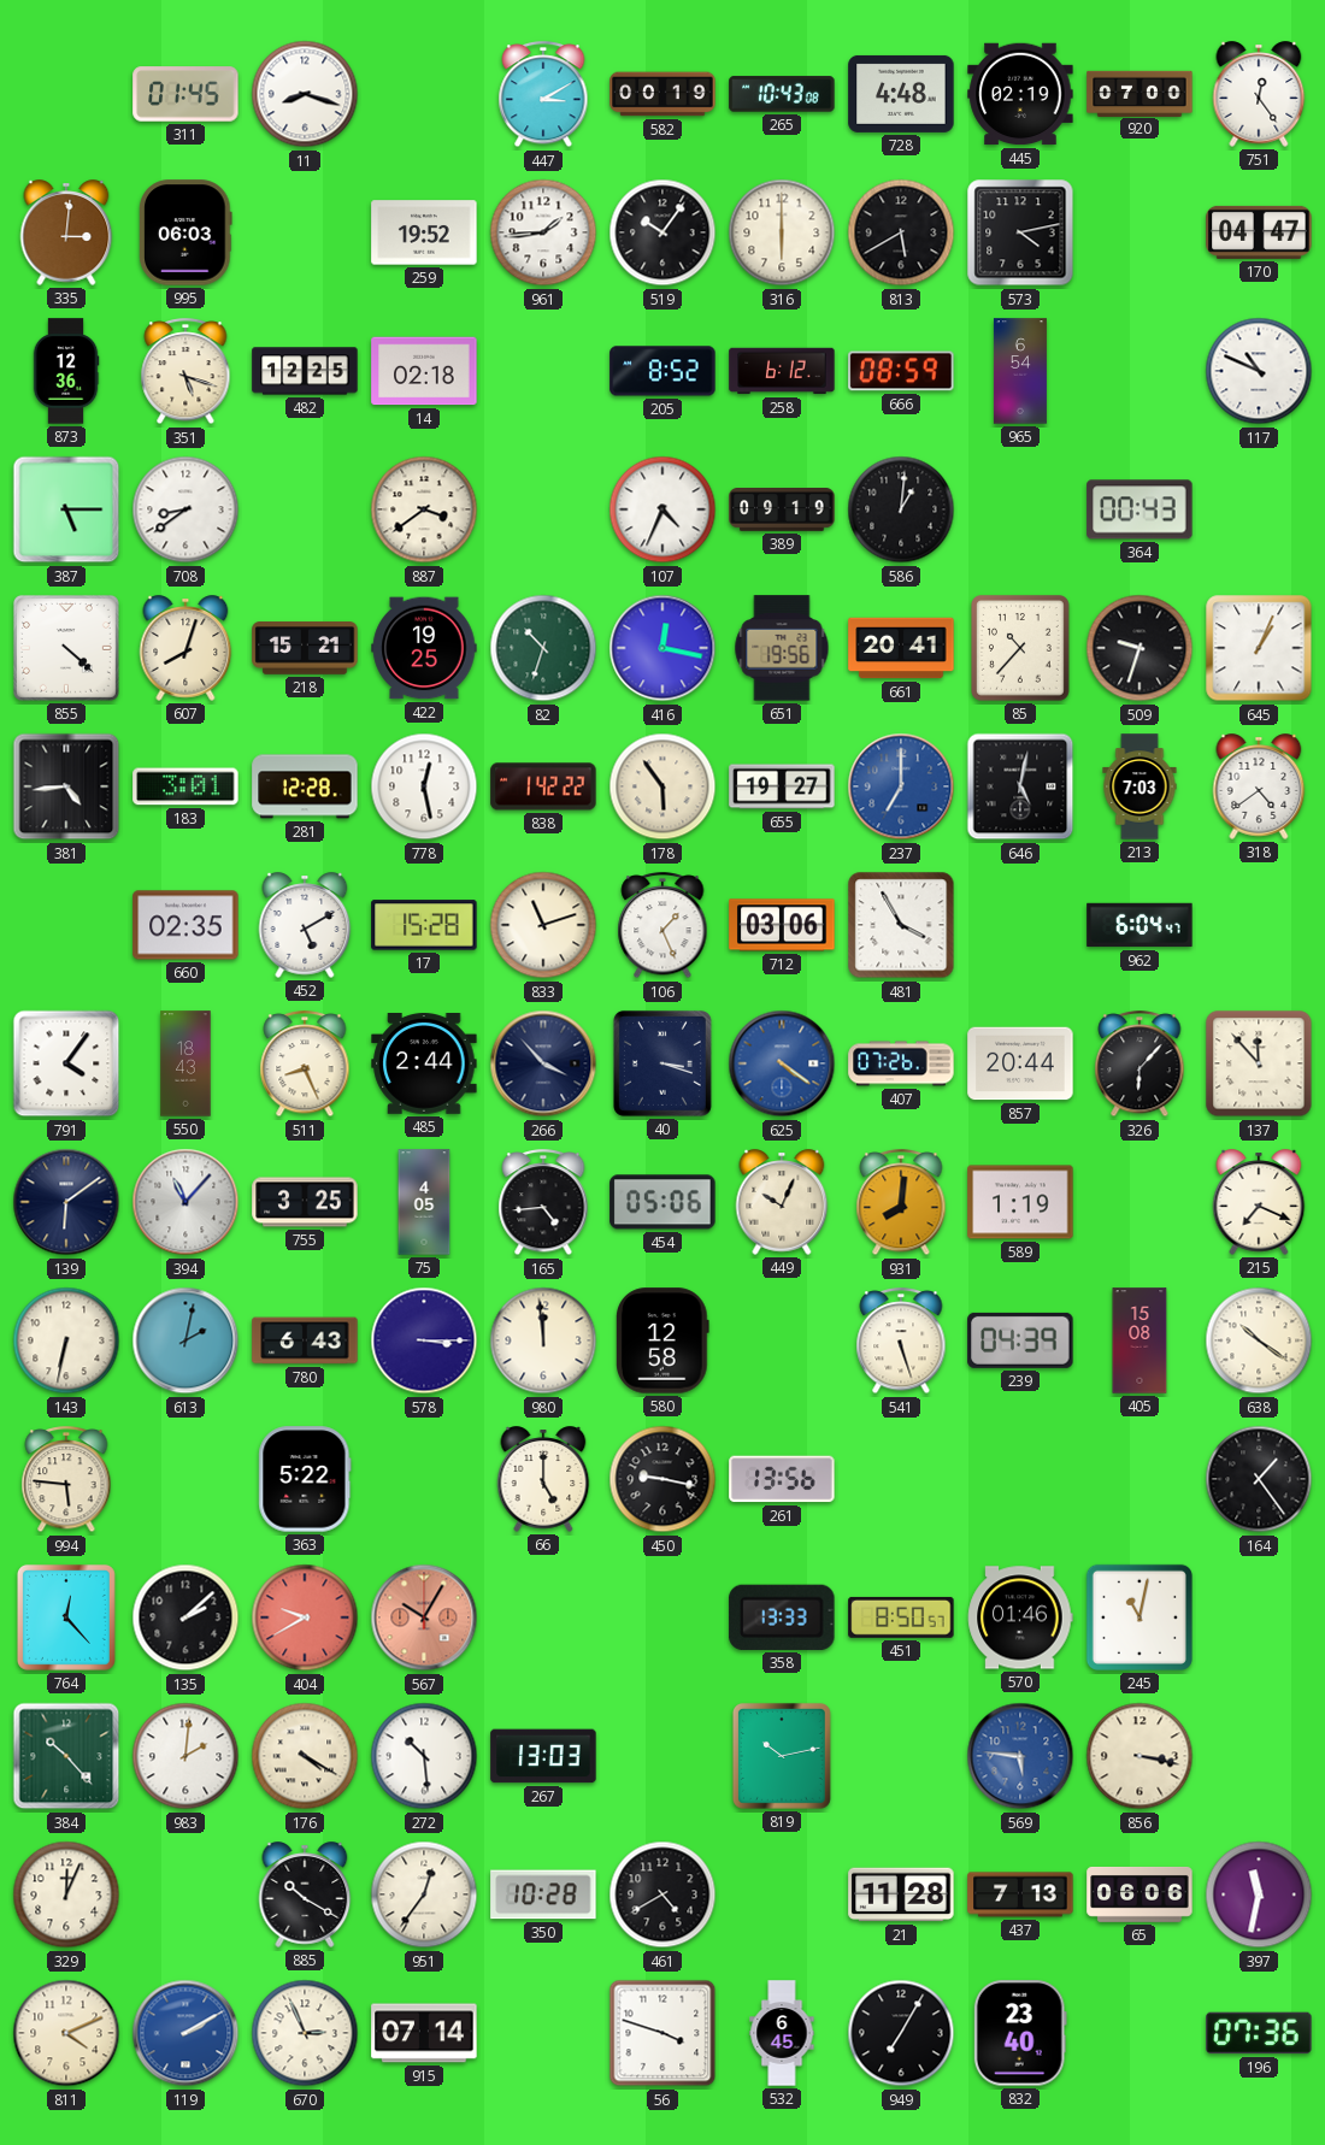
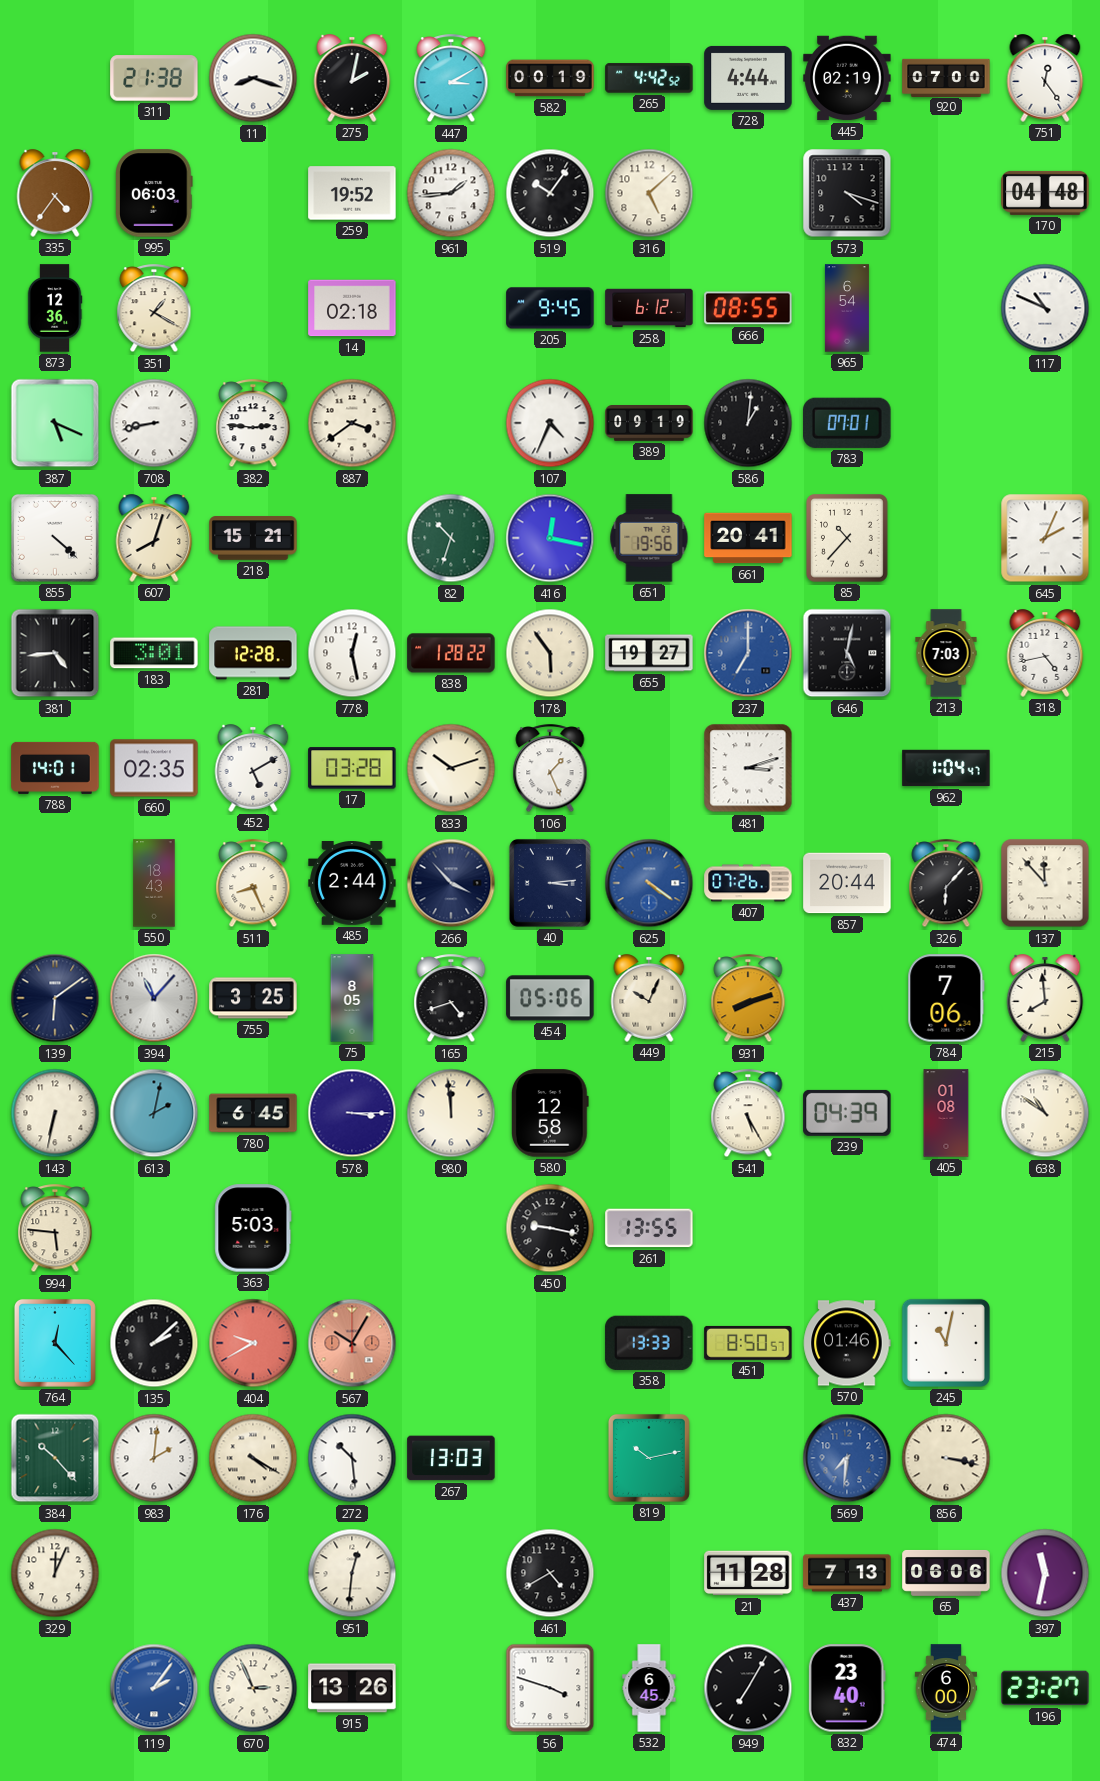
311: 01:45 -> 21:38
275: none -> 2:02
265: 10:43 -> 4:42
728: 4:48 -> 4:44
335: 3:01 -> 4:36
316: 6:00 -> 5:08
813: 5:40 -> none
573: 4:13 -> 4:18
170: 04:47 -> 04:48
351: 5:18 -> 1:20
482: 12:25 -> none
205: 8:52 -> 9:45
666: 08:59 -> 08:55
387: 5:15 -> 5:19
708: 8:39 -> 8:43
382: none -> 2:46
783: none -> 07:01
364: 00:43 -> none
422: 19:25 -> none
509: 9:33 -> none
645: 1:04 -> 2:04
838: 1:42 -> 1:28
318: 4:39 -> 4:43
788: none -> 14:01
17: 15:28 -> 03:28
833: 11:12 -> 10:12
712: 03:06 -> none
481: 3:55 -> 3:12
962: 6:04 -> 1:04
791: 4:06 -> none
40: 3:18 -> 3:14
75: 4:05 -> 8:05
165: 4:44 -> 4:42
931: 8:01 -> 8:12
589: 1:19 -> none
784: none -> 7:06
215: 7:19 -> 7:59
780: 6:43 -> 6:45
541: 5:27 -> 5:25
405: 15:08 -> 01:08
638: 10:21 -> 10:51
363: 5:22 -> 5:03
66: 5:00 -> none
261: 13:56 -> 13:55
164: 1:24 -> none
569: 5:46 -> 7:31
885: 10:20 -> none
951: 12:36 -> 12:31
350: 10:28 -> none
811: 4:11 -> none
119: 2:10 -> 2:06
915: 07:14 -> 13:26
474: none -> 6:00
196: 07:36 -> 23:27
